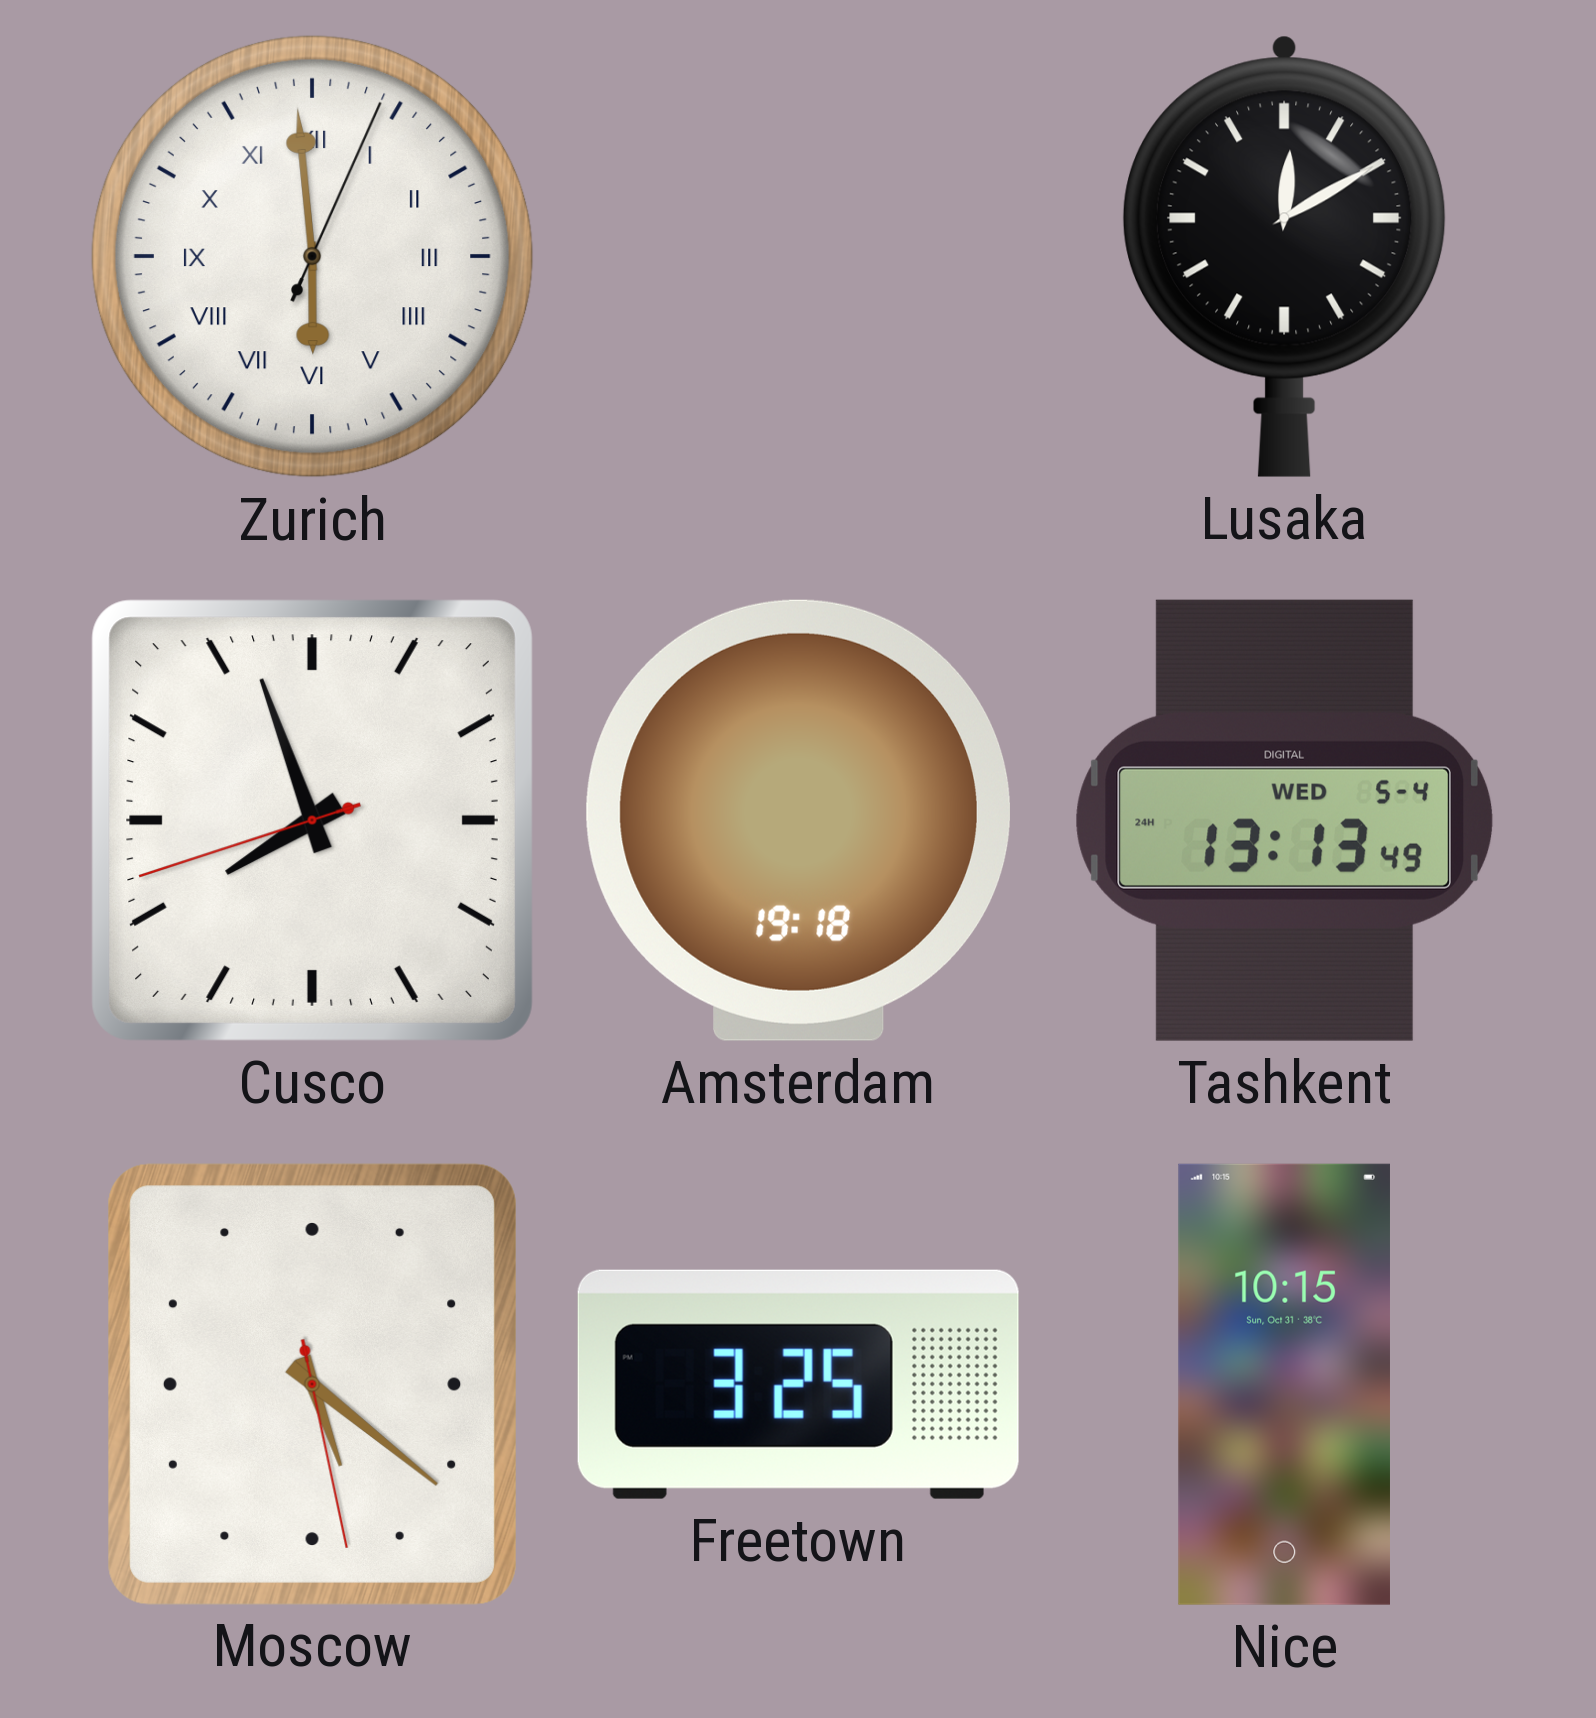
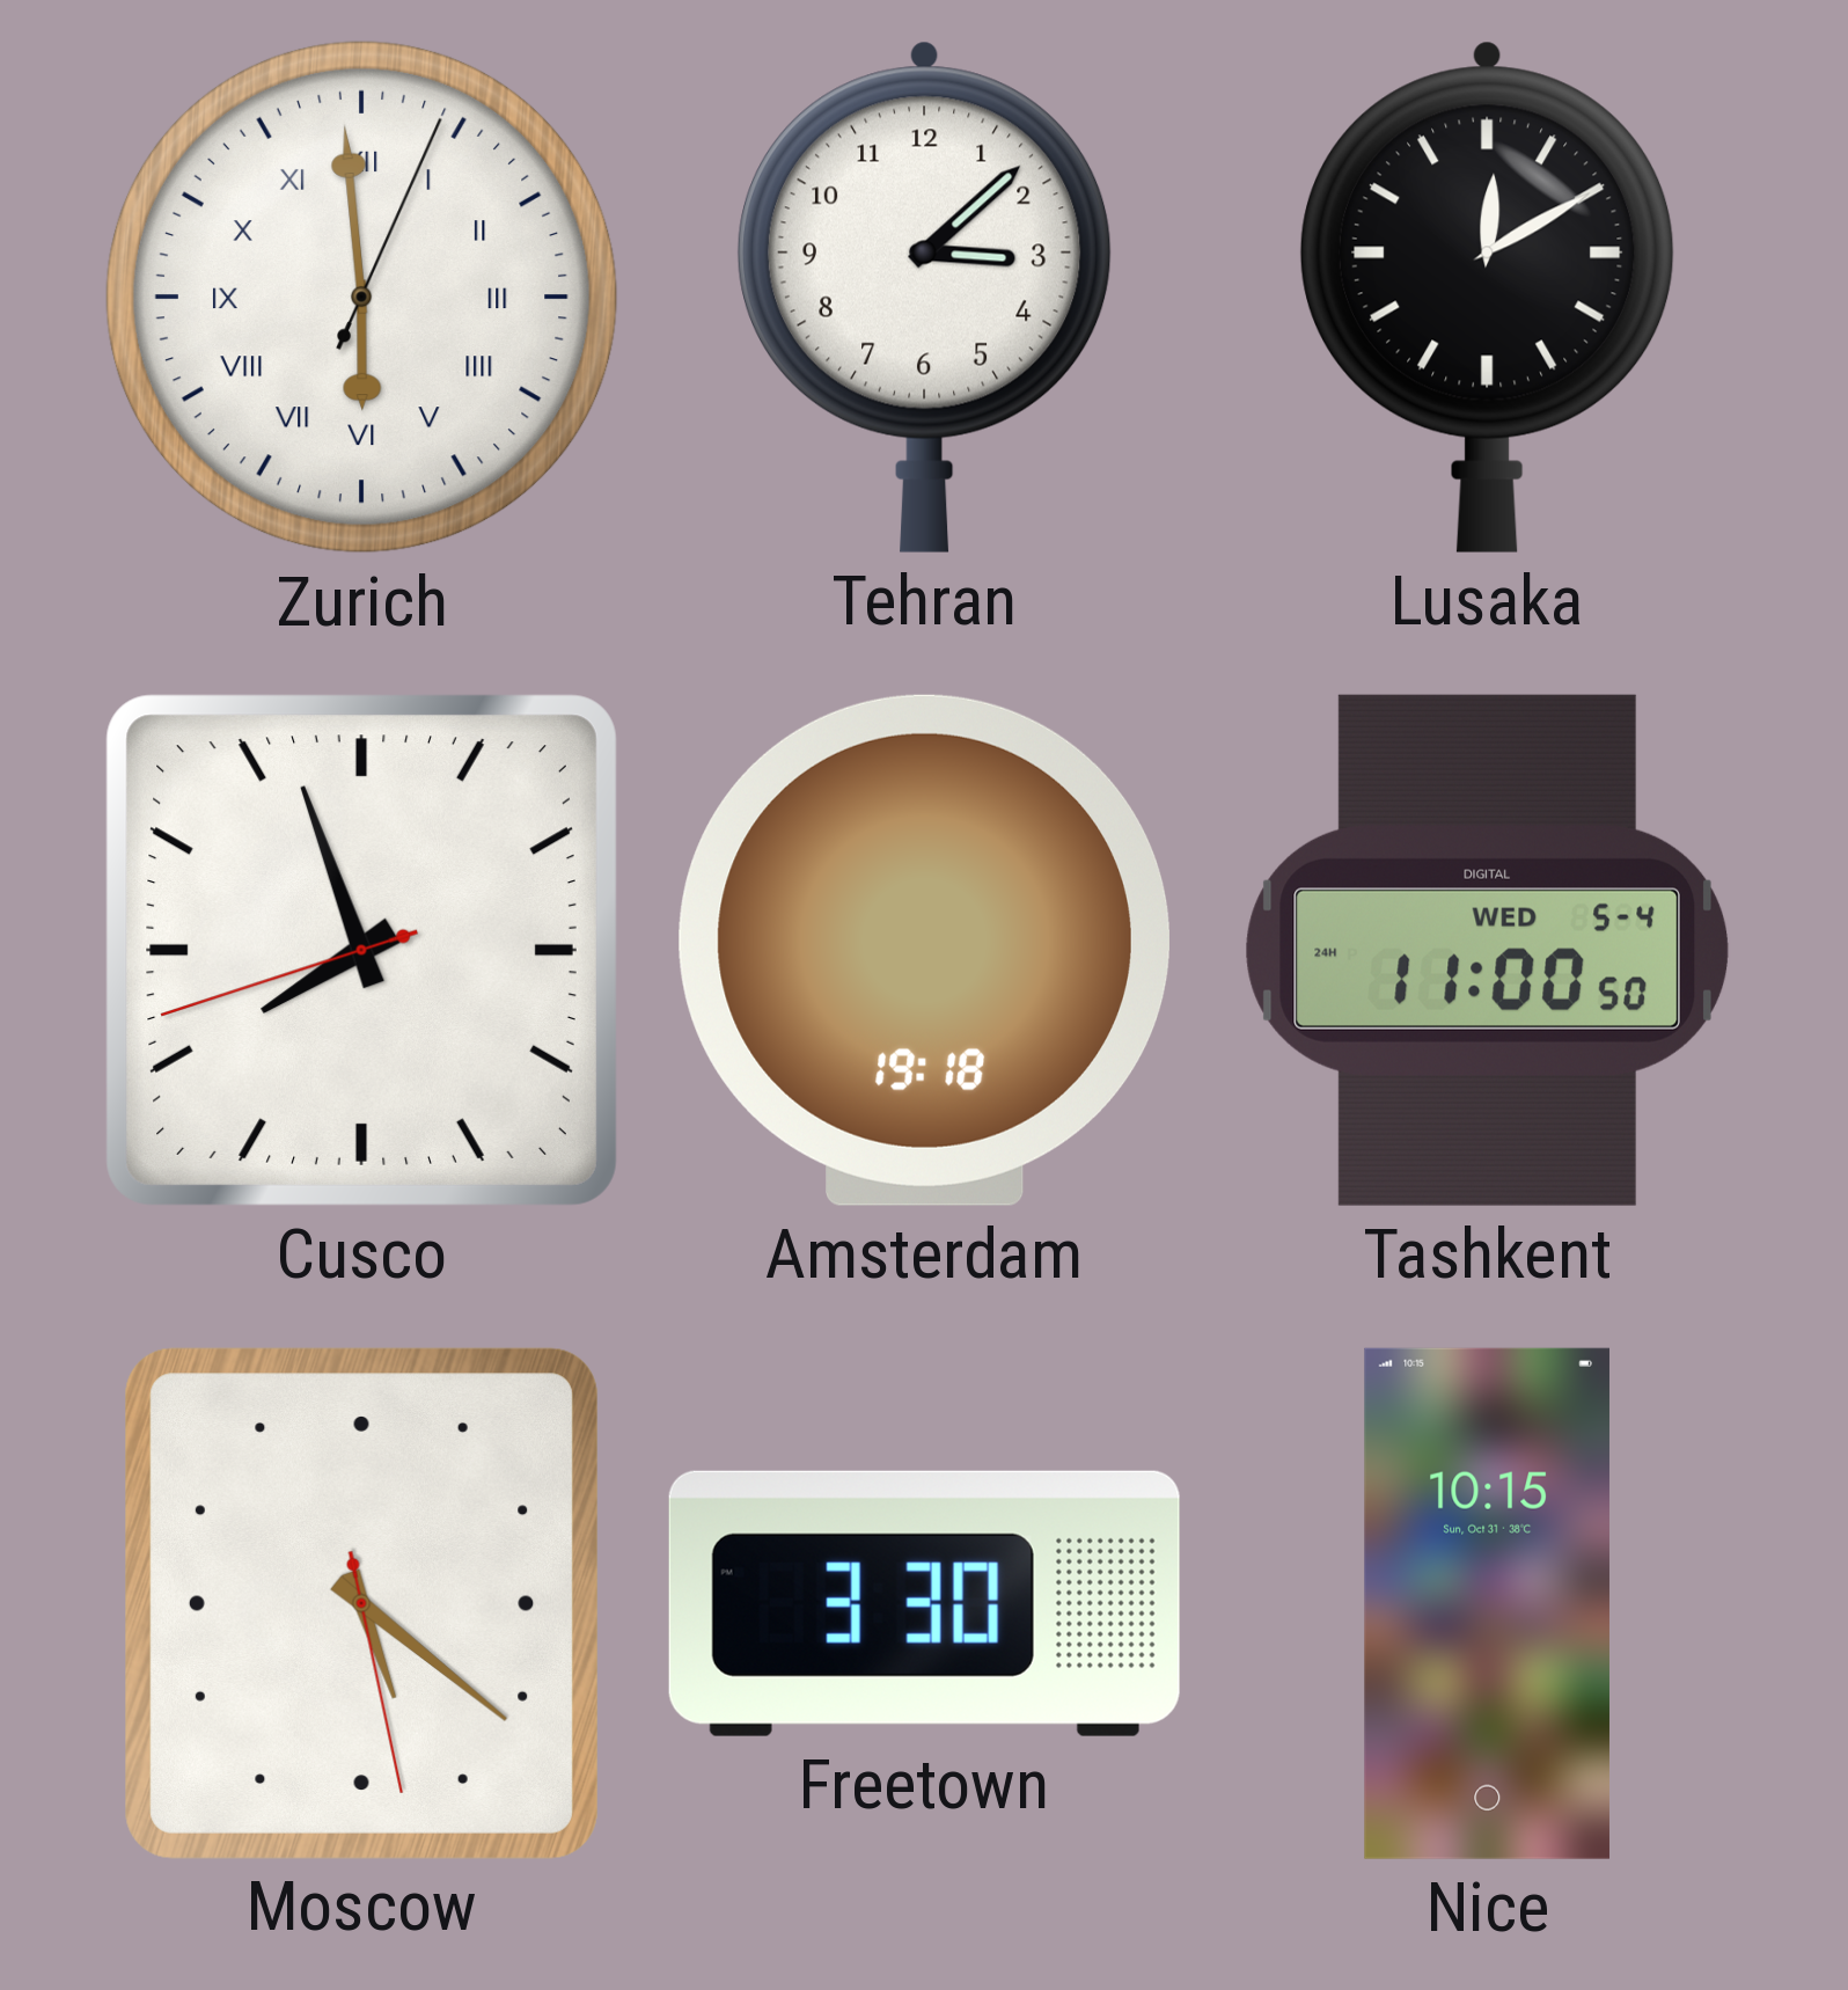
Tehran: none -> 3:08
Tashkent: 13:13 -> 11:00
Freetown: 3:25 -> 3:30
